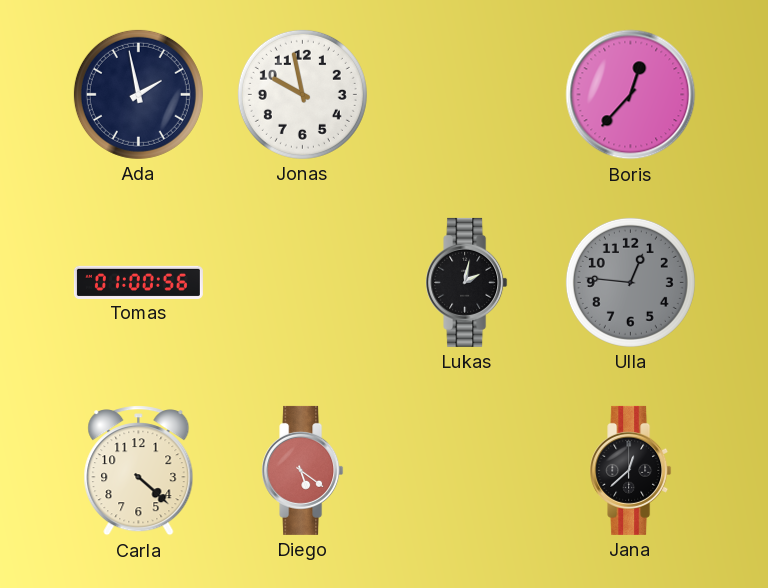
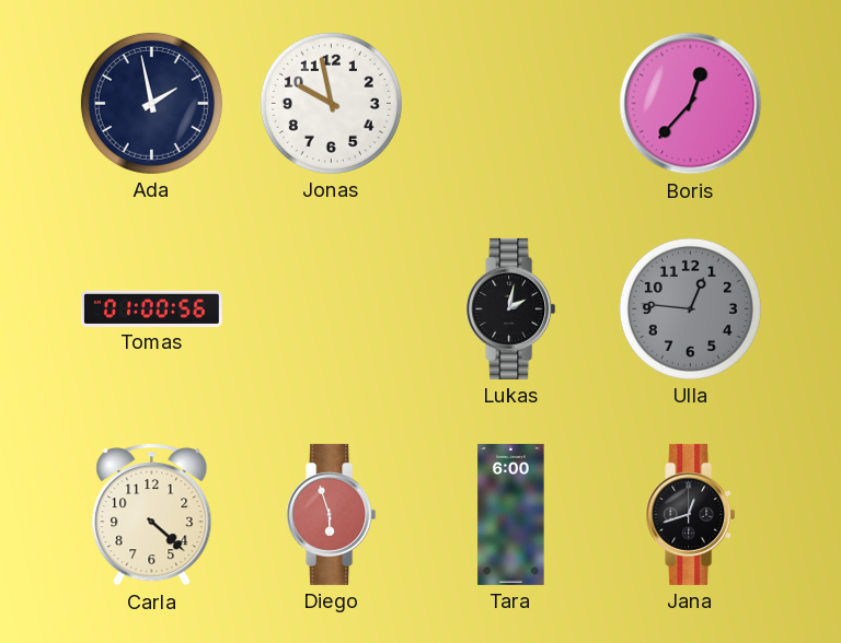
Diego: 5:21 -> 5:57
Tara: none -> 6:00
Jana: 12:38 -> 12:42
